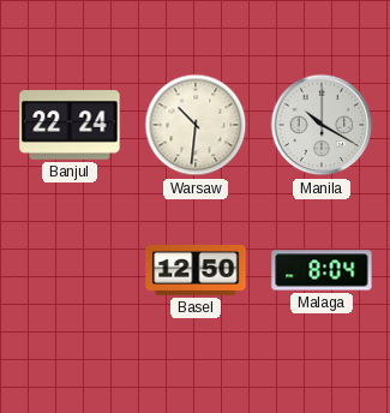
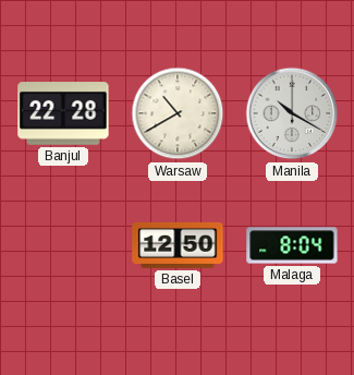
Banjul: 22:24 -> 22:28
Warsaw: 10:31 -> 10:40
